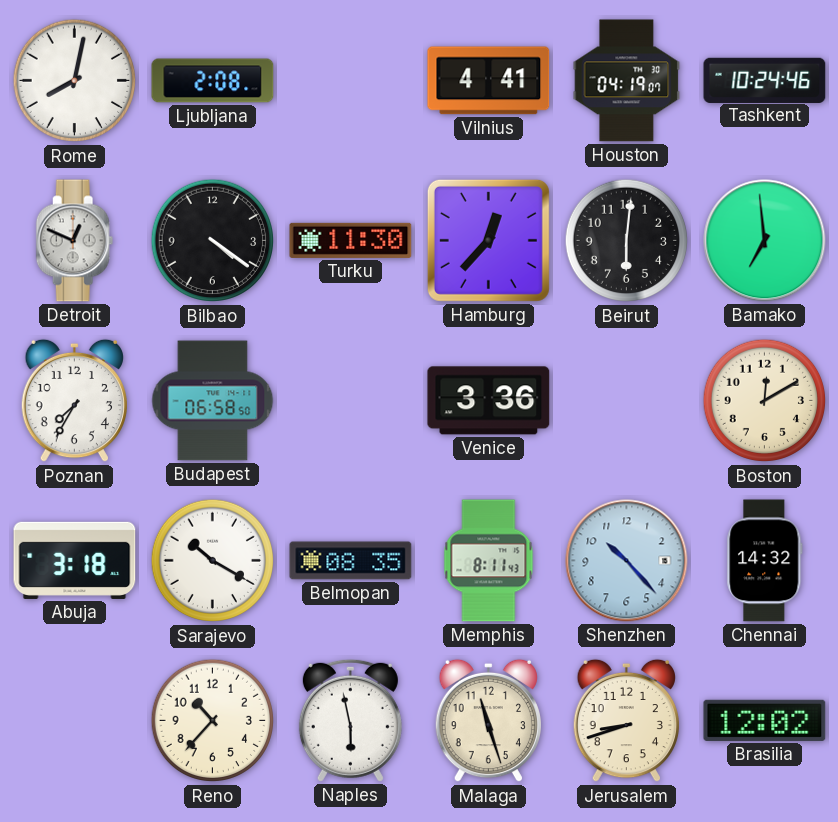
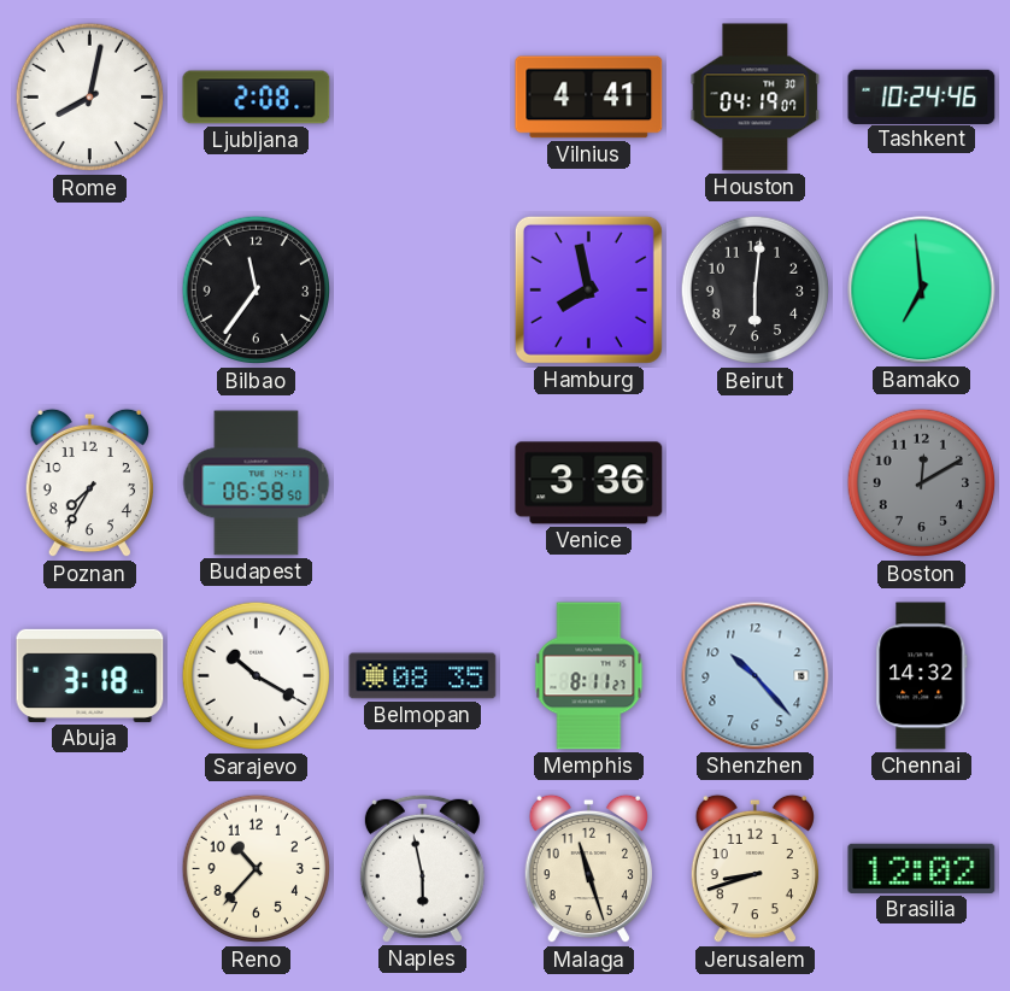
Detroit: 12:49 -> none
Bilbao: 4:21 -> 11:36
Turku: 11:30 -> none
Hamburg: 12:37 -> 7:58
Boston dial: cream -> grey
Memphis: 8:11:43 -> 8:11:27
